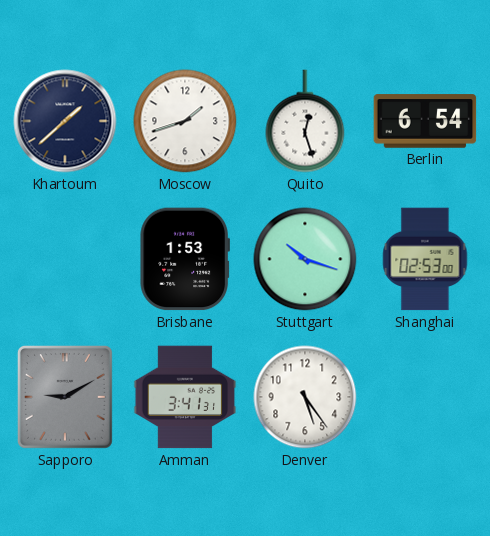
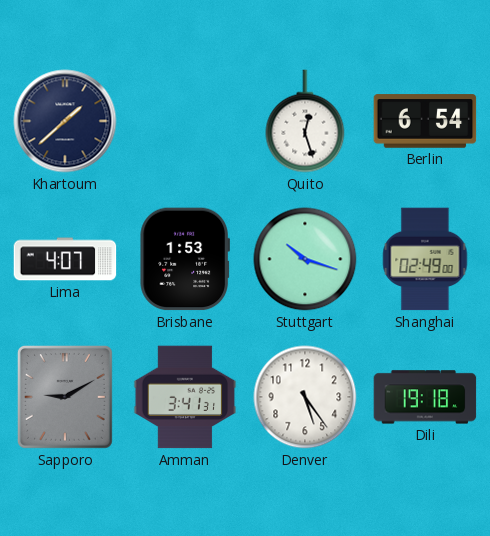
Moscow: 1:42 -> none
Lima: none -> 4:07
Shanghai: 02:53 -> 02:49
Dili: none -> 19:18
